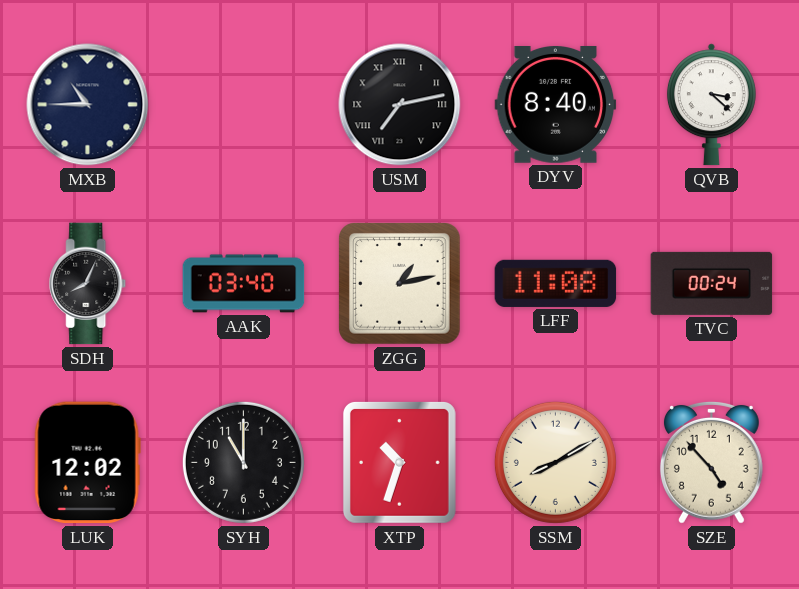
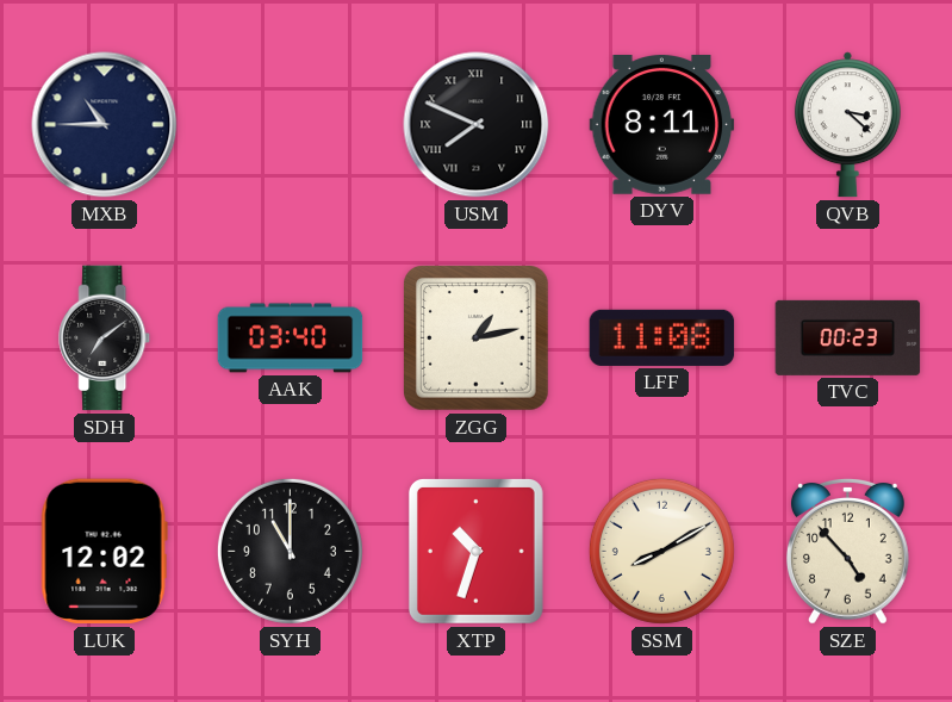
USM: 7:13 -> 7:49
DYV: 8:40 -> 8:11
SDH: 8:04 -> 7:09
TVC: 00:24 -> 00:23
